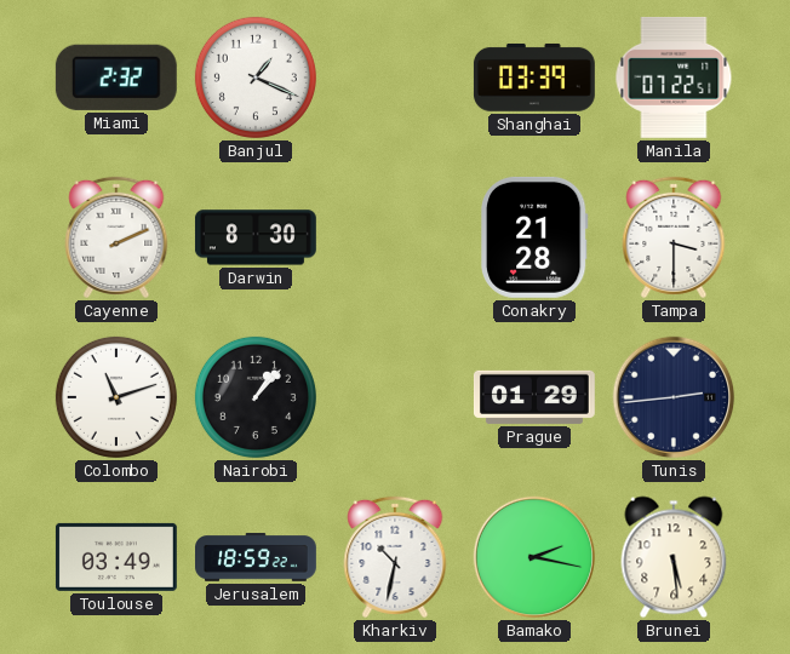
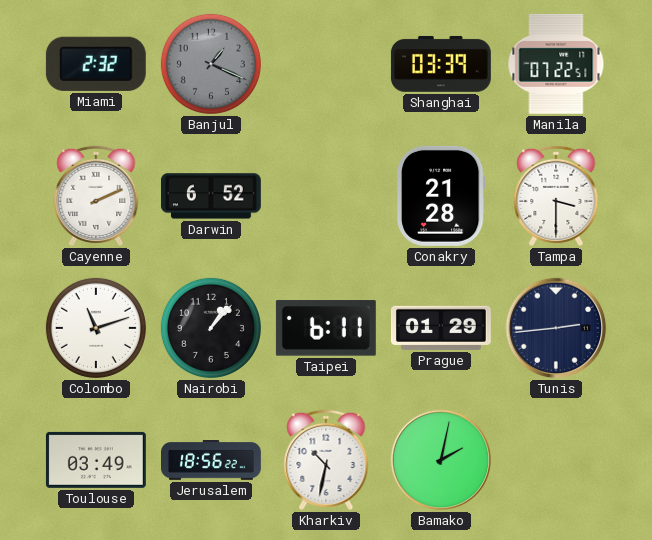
Banjul dial: white -> grey
Darwin: 8:30 -> 6:52
Taipei: none -> 6:11
Jerusalem: 18:59 -> 18:56
Bamako: 2:17 -> 2:02
Brunei: 5:29 -> none
